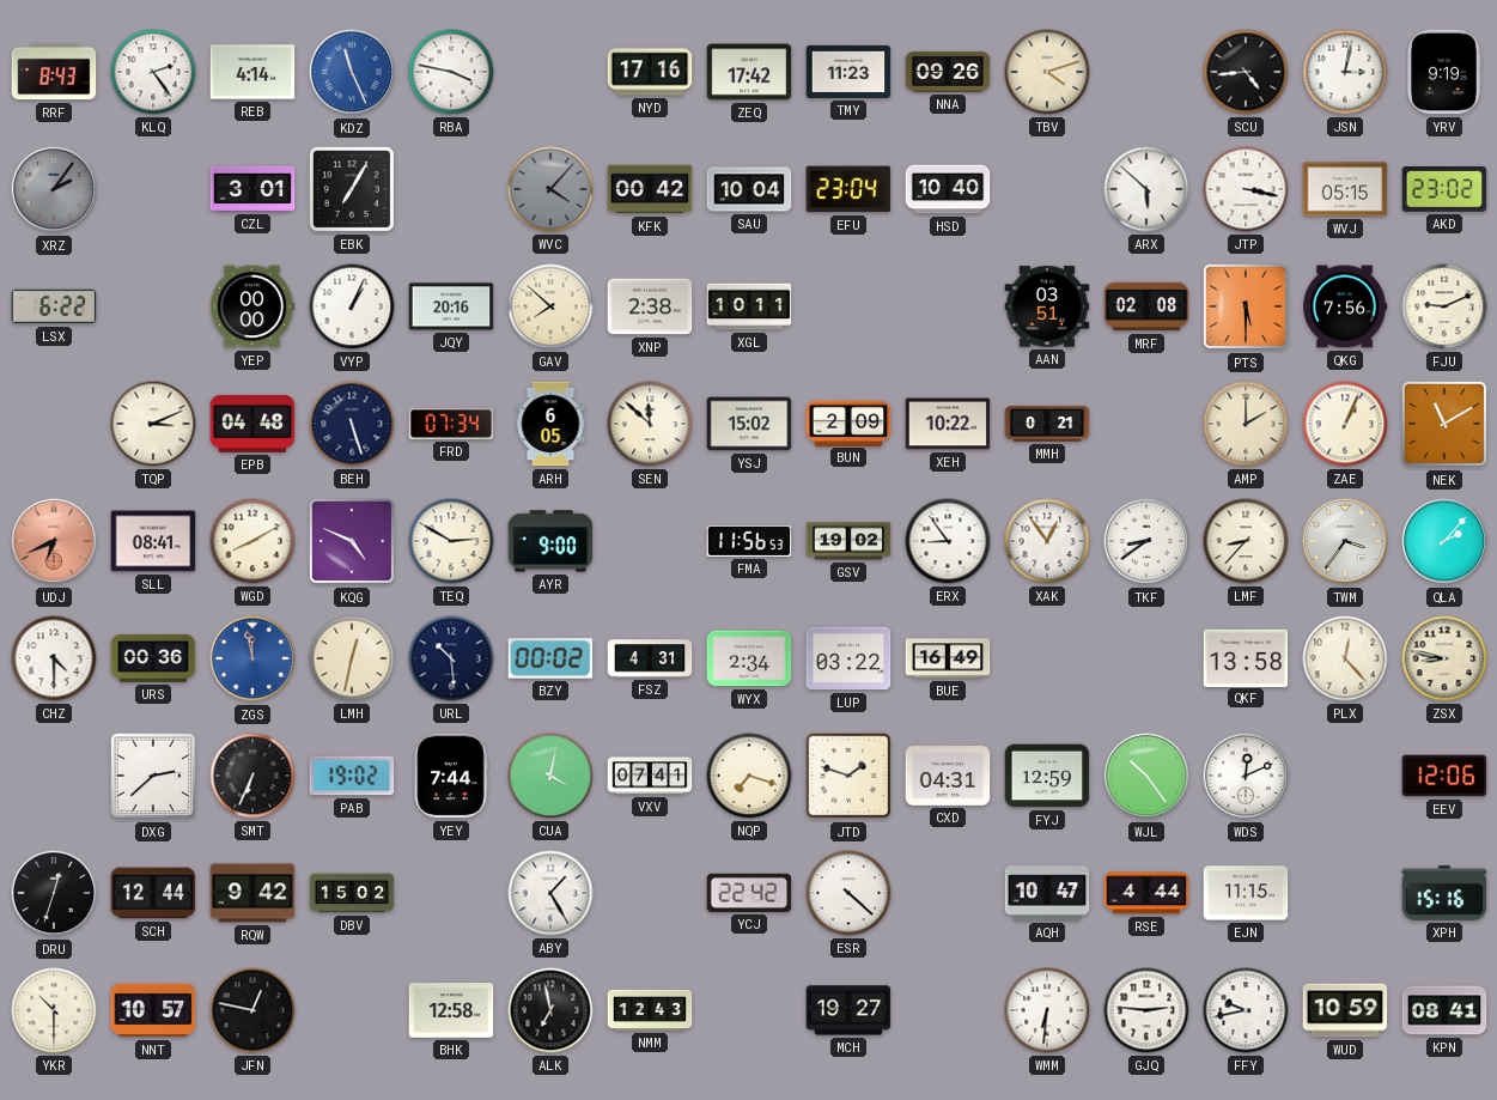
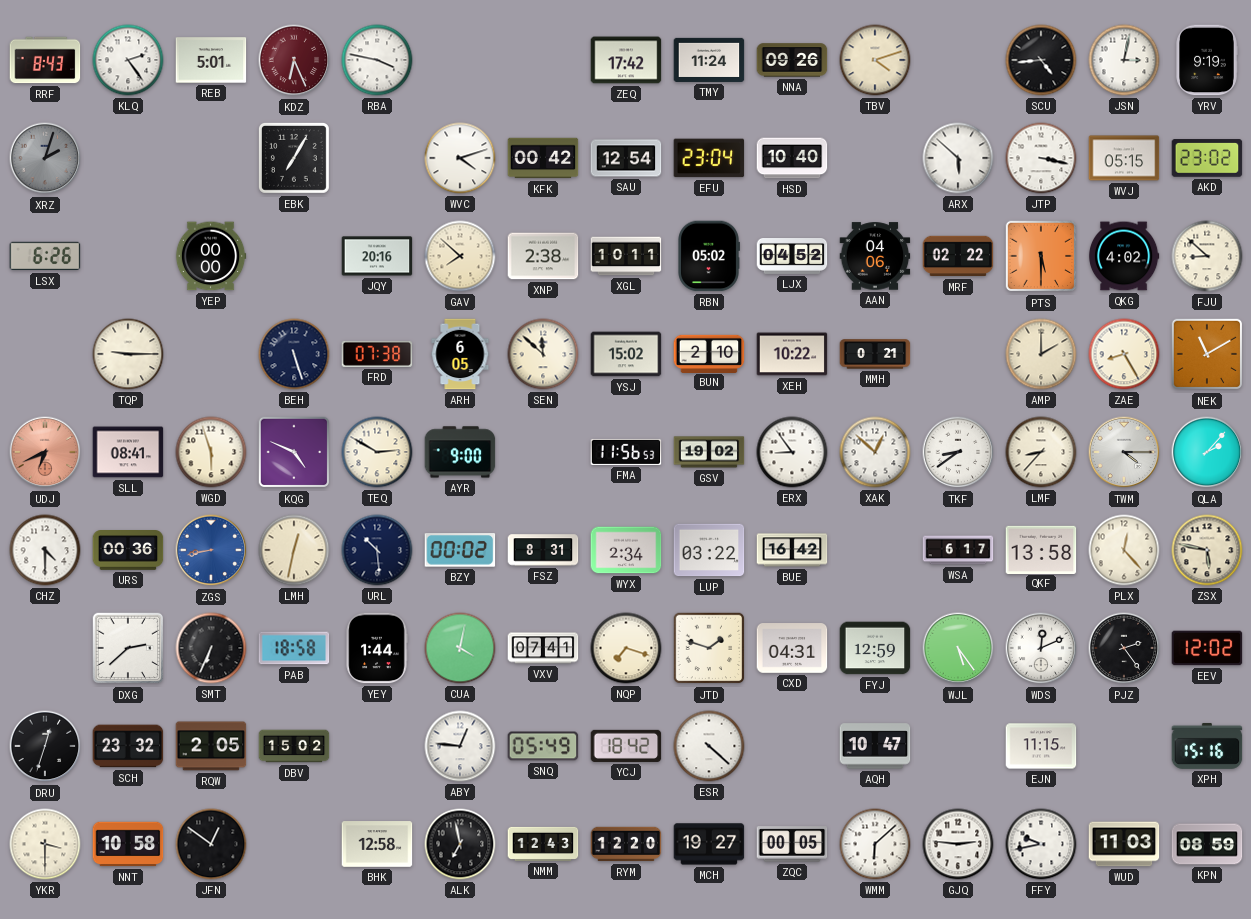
REB: 4:14 -> 5:01
KDZ: 11:26 -> 6:26
KDZ dial: blue -> burgundy
NYD: 17:16 -> none
TMY: 11:23 -> 11:24
XRZ: 2:06 -> 2:03
CZL: 3:01 -> none
WVC: 4:07 -> 4:12
WVC dial: grey -> white
SAU: 10:04 -> 12:54
LSX: 6:22 -> 6:26
VYP: 1:04 -> none
RBN: none -> 05:02
LJX: none -> 04:52
AAN: 03:51 -> 04:06
MRF: 02:08 -> 02:22
QKG: 7:56 -> 4:02
FJU: 9:11 -> 8:52
TQP: 3:11 -> 9:15
EPB: 04:48 -> none
FRD: 07:34 -> 07:38
BUN: 2:09 -> 2:10
ZAE: 1:04 -> 8:25
WGD: 8:10 -> 5:57
XAK: 12:54 -> 12:52
TWM: 3:36 -> 4:15
ZGS: 11:58 -> 8:43
FSZ: 4:31 -> 8:31
BUE: 16:49 -> 16:42
WSA: none -> 6:17
ZSX: 8:47 -> 5:47
PAB: 19:02 -> 18:58
YEY: 7:44 -> 1:44
WJL: 10:24 -> 5:24
PJZ: none -> 2:24
EEV: 12:06 -> 12:02
SCH: 12:44 -> 23:32
RQW: 9:42 -> 2:05
ABY: 1:25 -> 12:46
SNQ: none -> 05:49
YCJ: 22:42 -> 18:42
RSE: 4:44 -> none
YKR: 10:30 -> 3:30
NNT: 10:57 -> 10:58
JFN: 12:47 -> 12:51
RYM: none -> 12:20
ZQC: none -> 00:05
WMM: 6:31 -> 6:08
WUD: 10:59 -> 11:03
KPN: 08:41 -> 08:59
